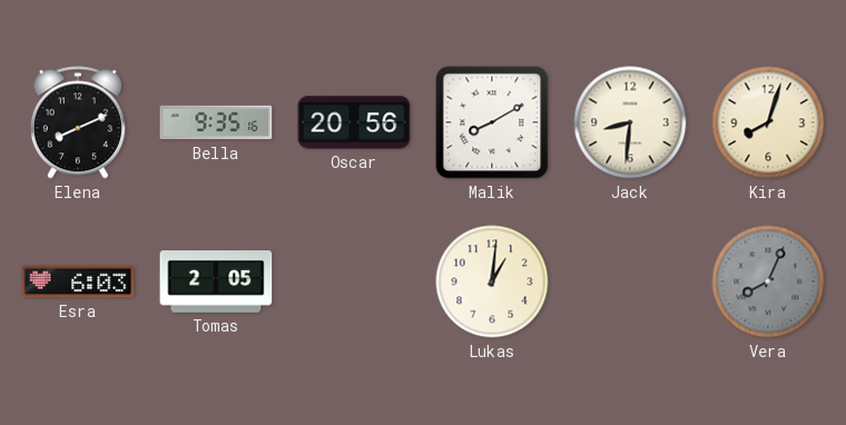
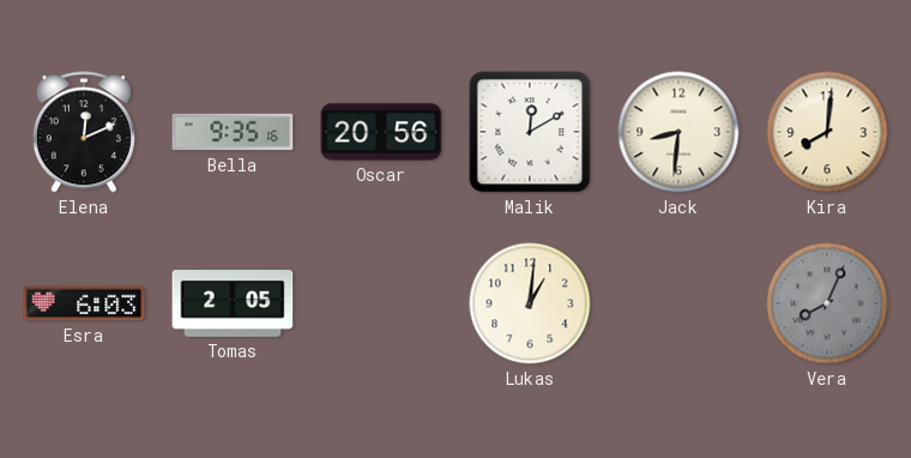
Elena: 8:11 -> 12:11
Malik: 8:10 -> 12:10
Kira: 8:03 -> 8:01
